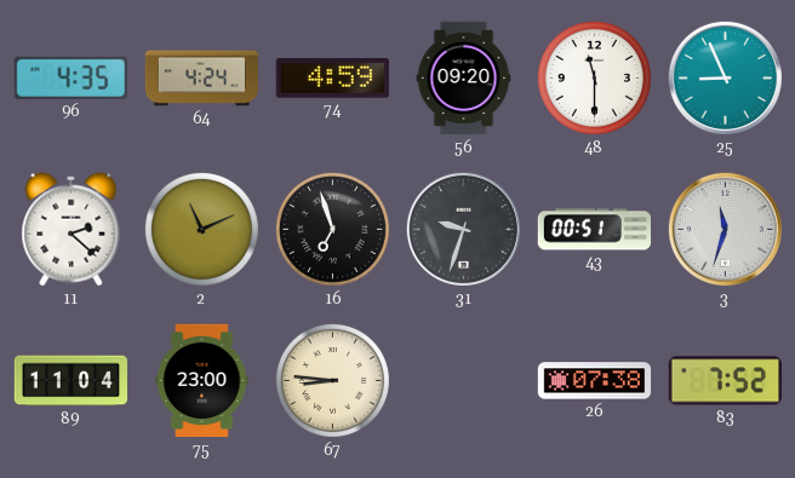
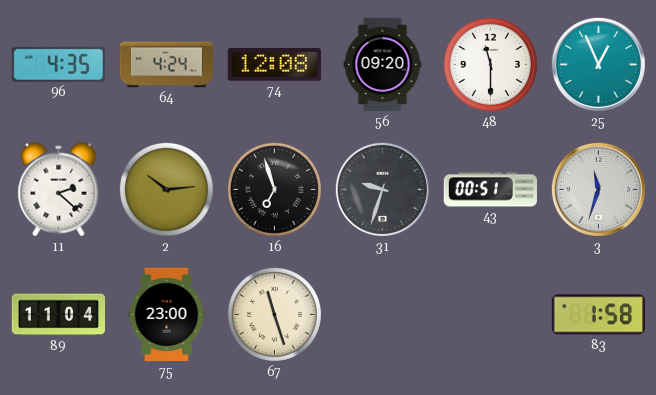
74: 4:59 -> 12:08
25: 8:56 -> 12:56
2: 11:11 -> 10:14
67: 8:46 -> 11:27
26: 07:38 -> none
83: 7:52 -> 1:58
